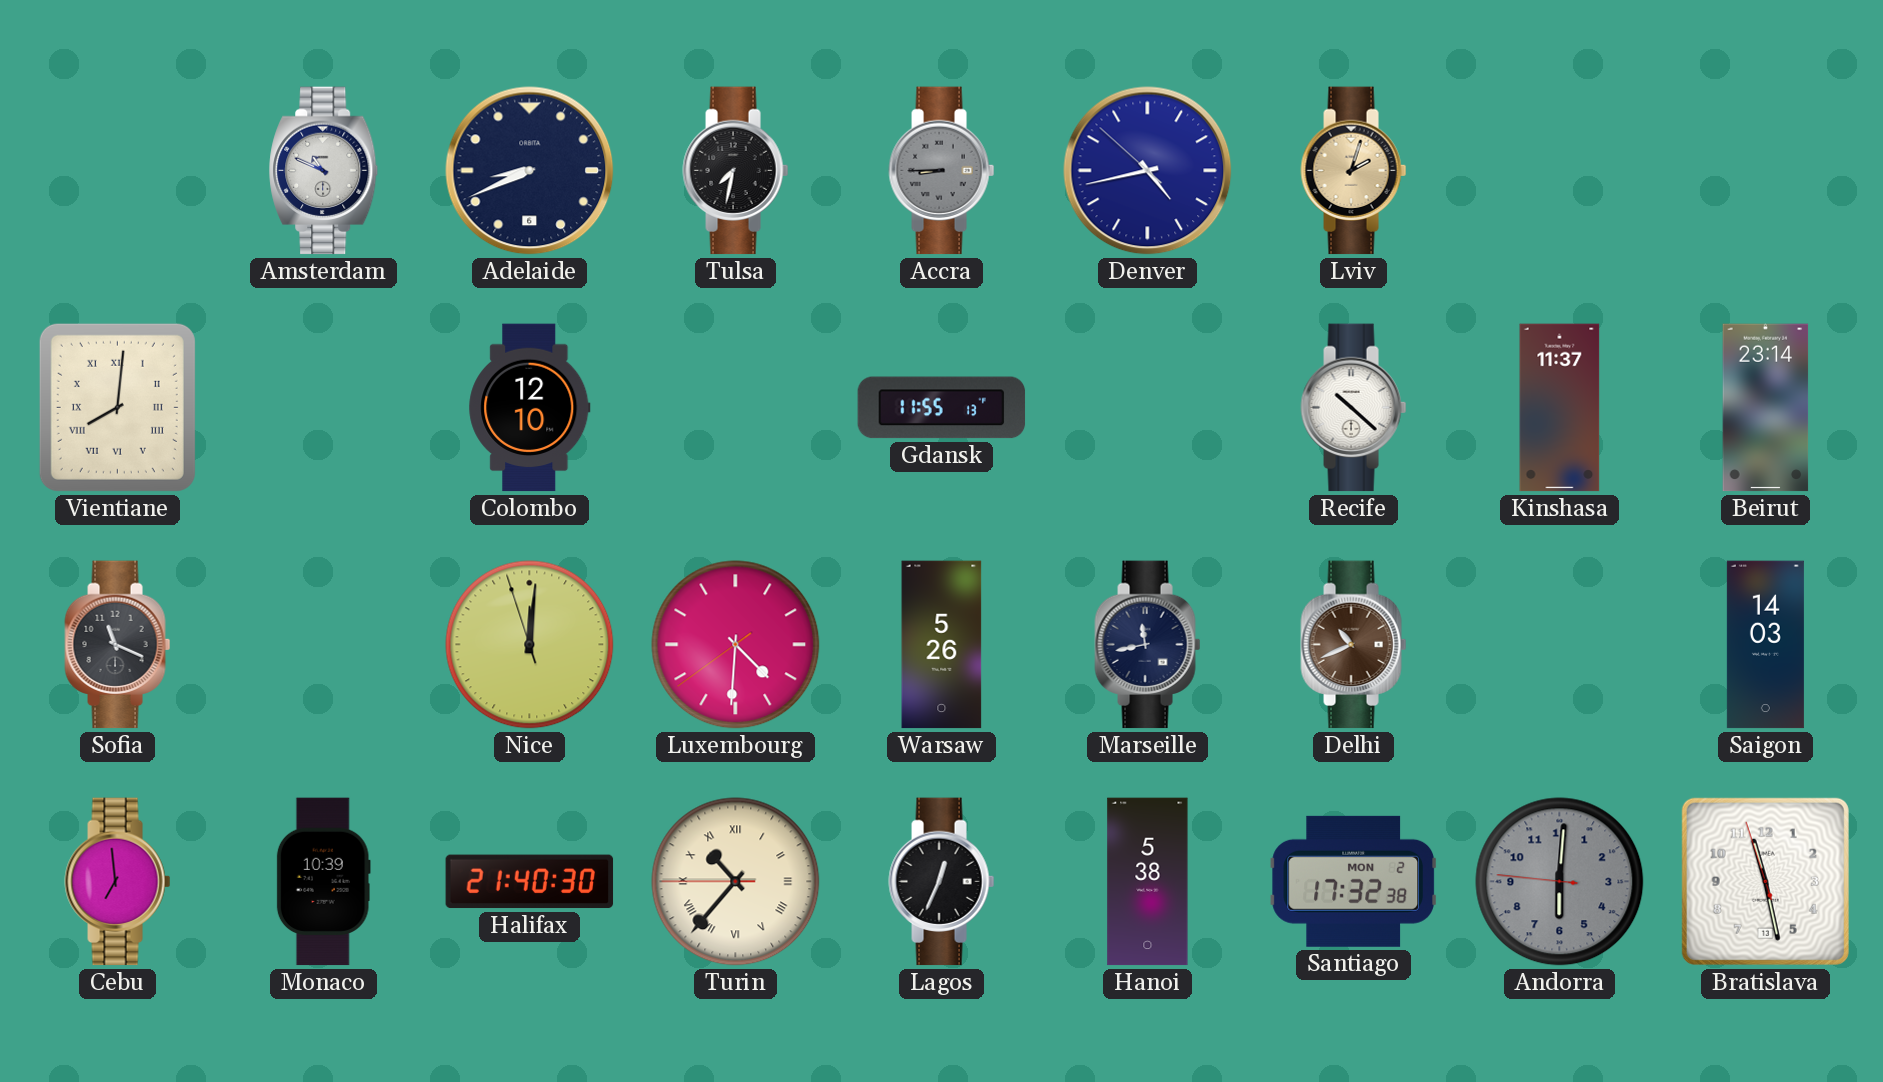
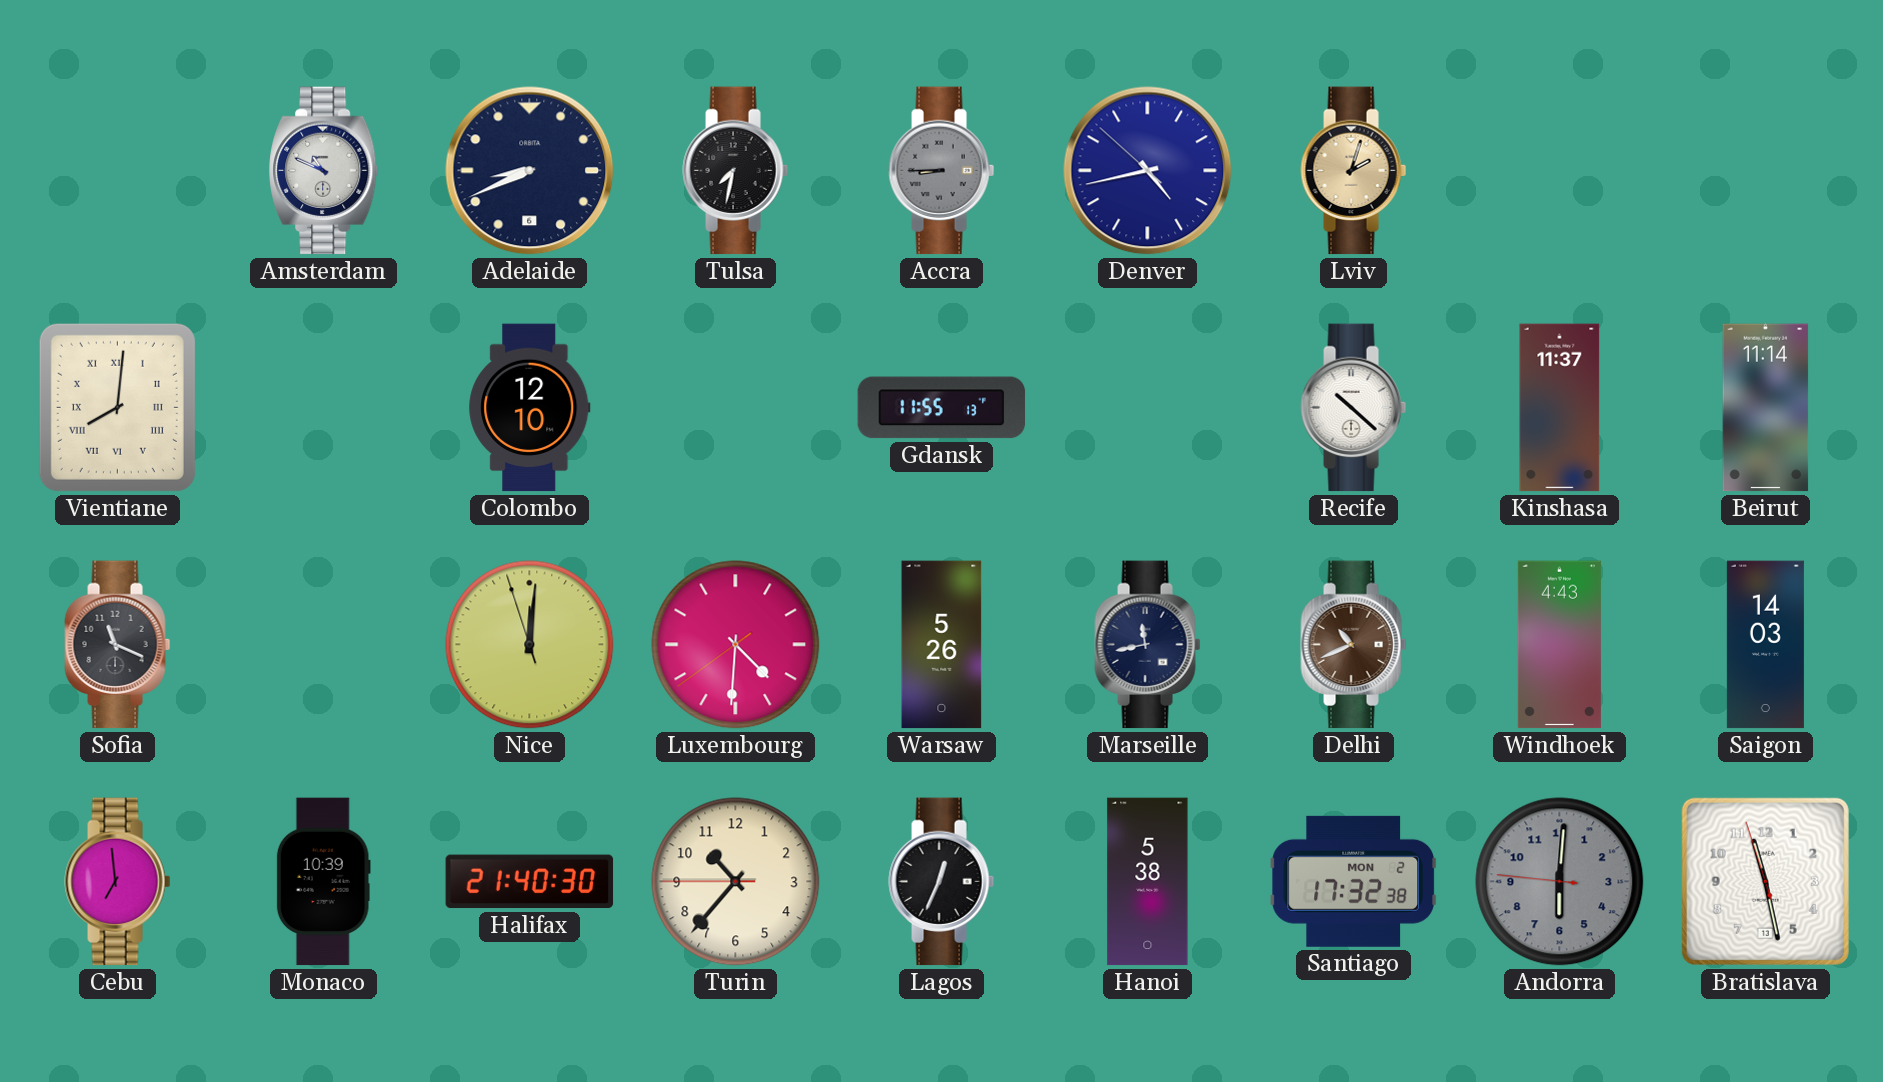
Beirut: 23:14 -> 11:14
Windhoek: none -> 4:43
Turin numerals: Roman -> Arabic
